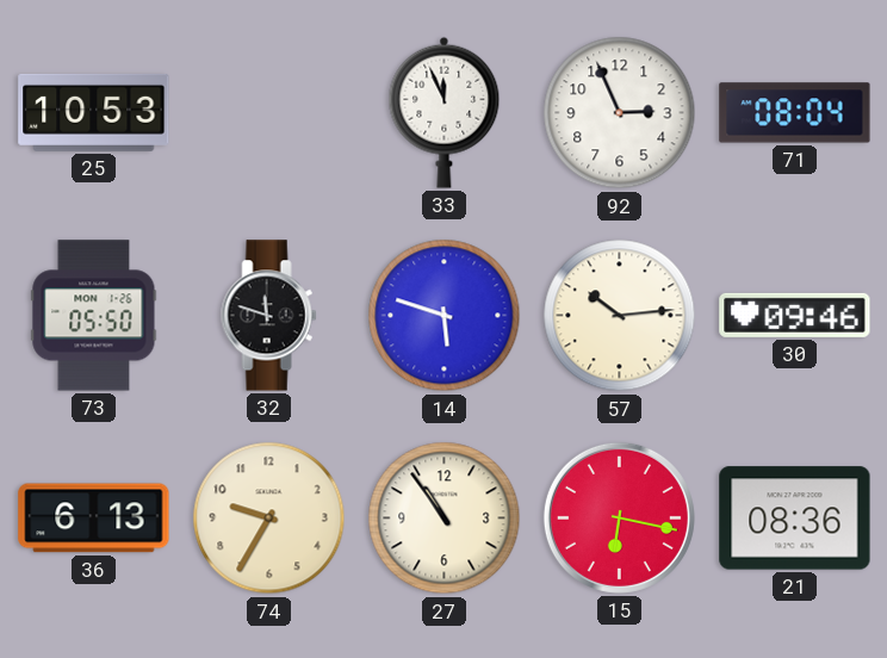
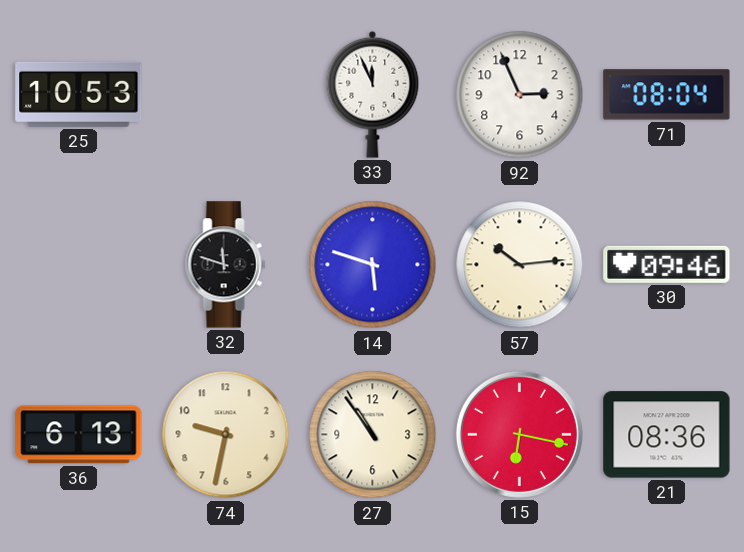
73: 05:50 -> none
74: 9:35 -> 9:32
